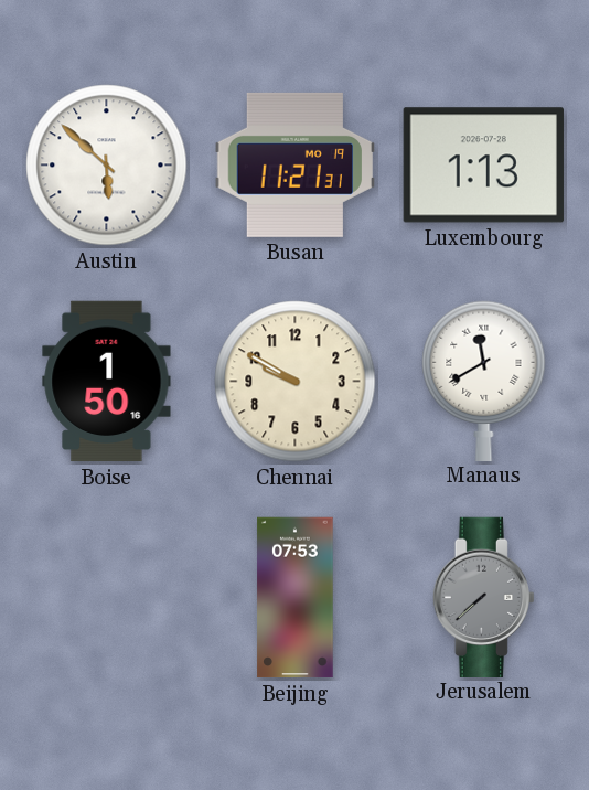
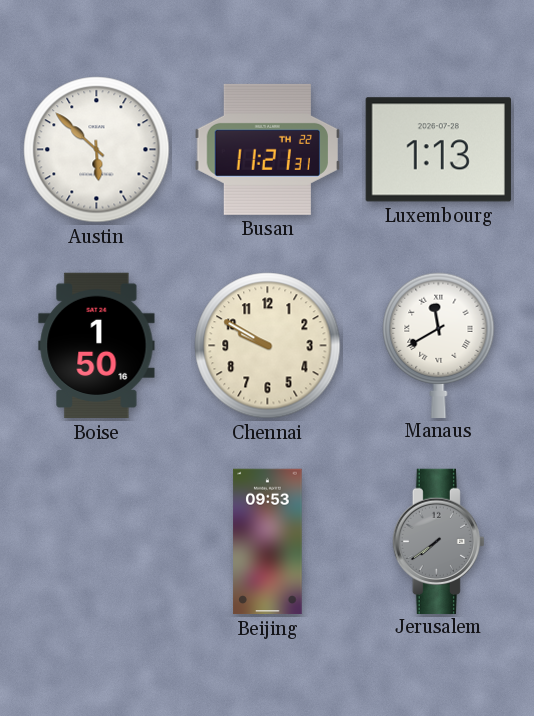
Busan date: MO 19 -> TH 22
Beijing: 07:53 -> 09:53
Jerusalem: 7:38 -> 7:39
